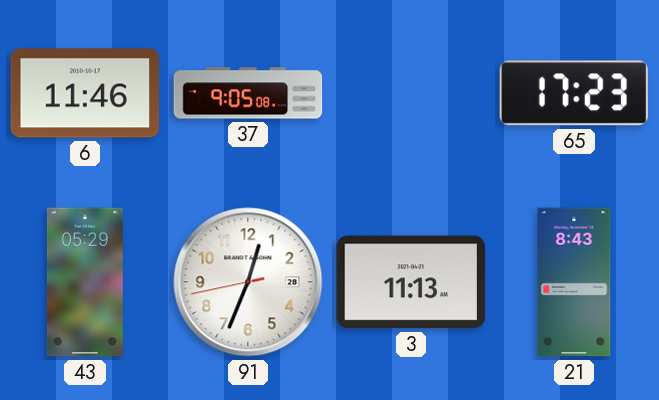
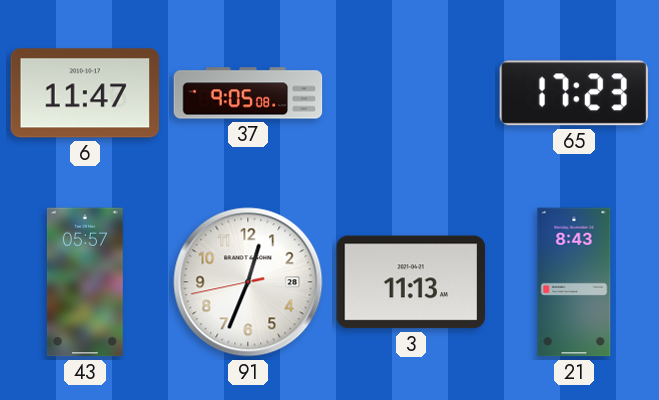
6: 11:46 -> 11:47
43: 05:29 -> 05:57
